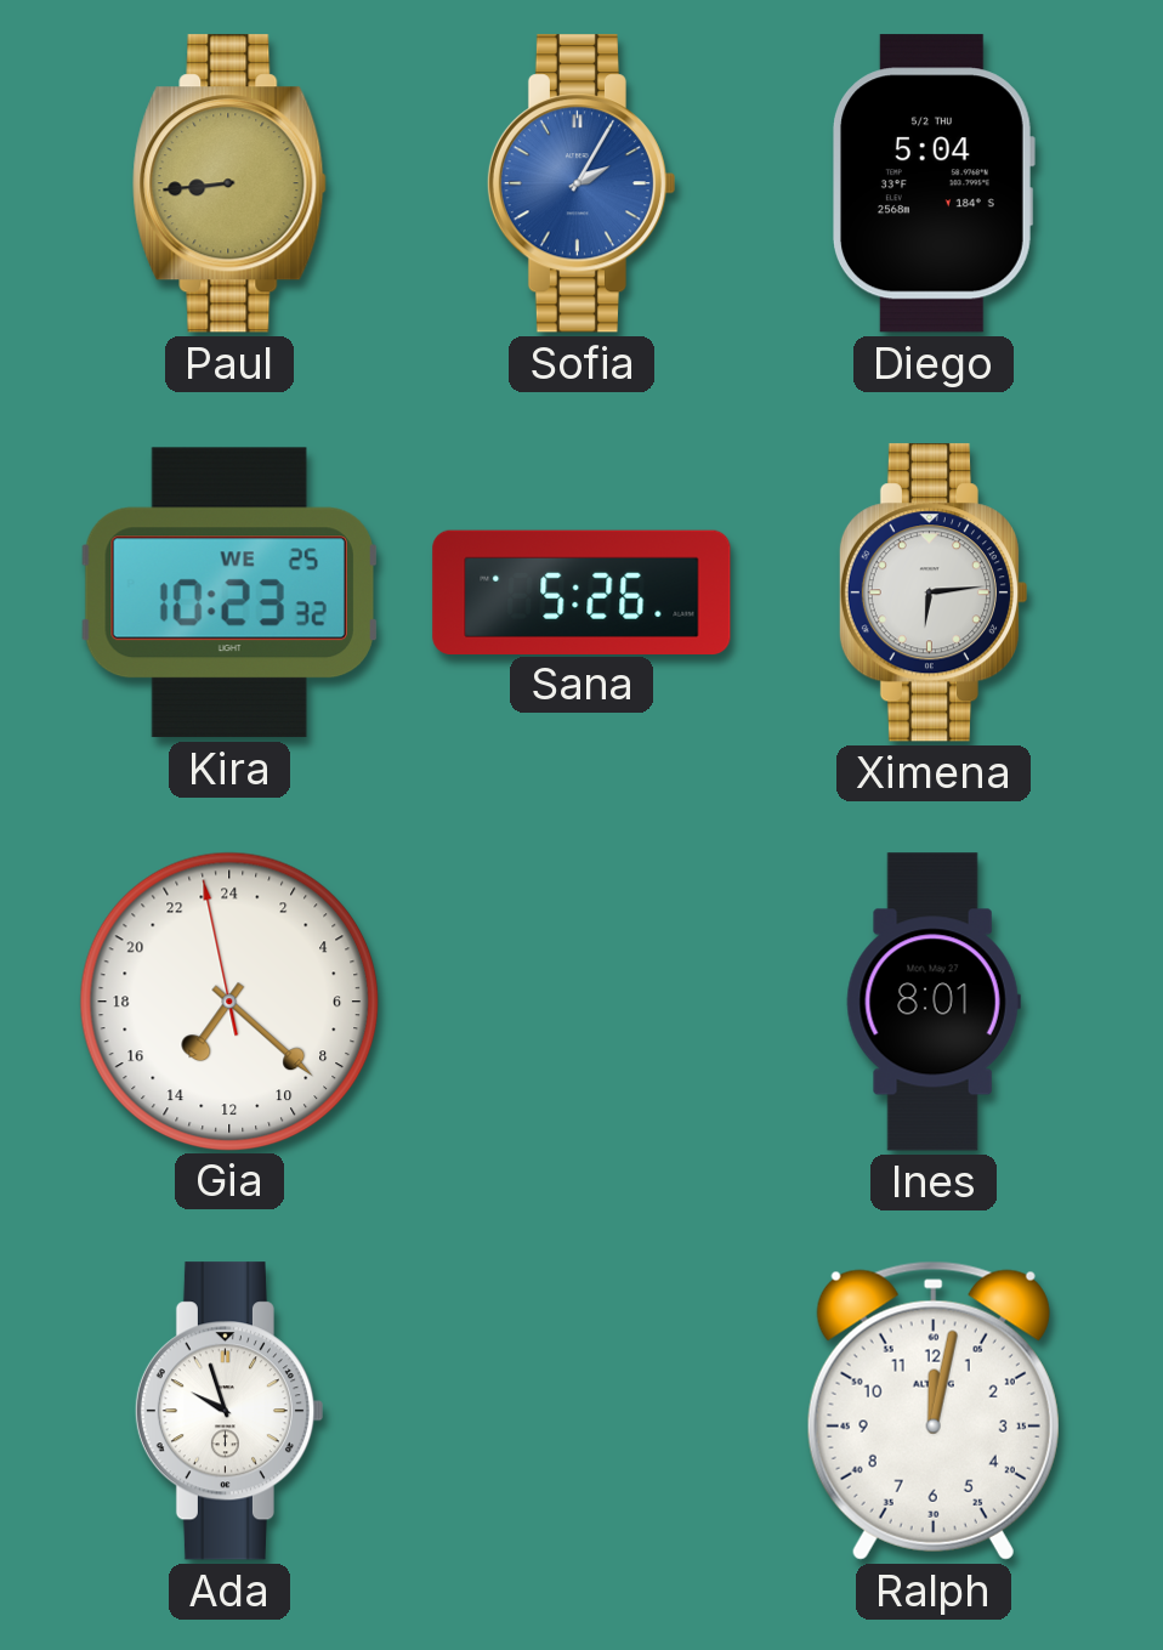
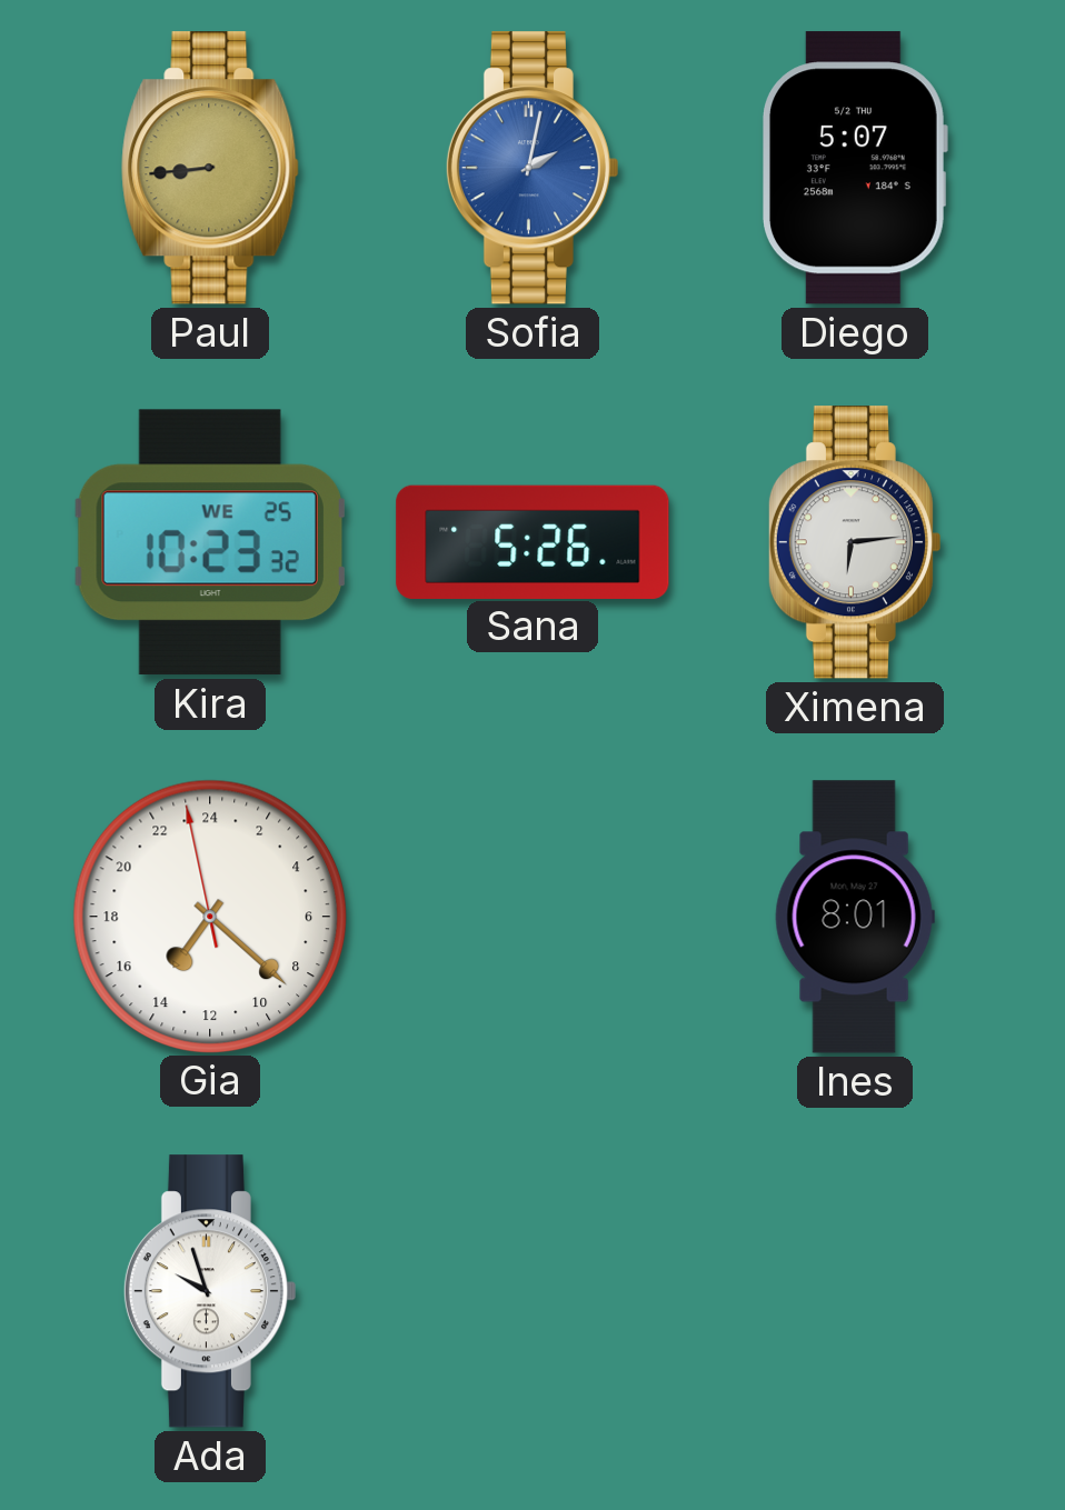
Sofia: 2:05 -> 2:02
Diego: 5:04 -> 5:07
Ralph: 12:02 -> none
